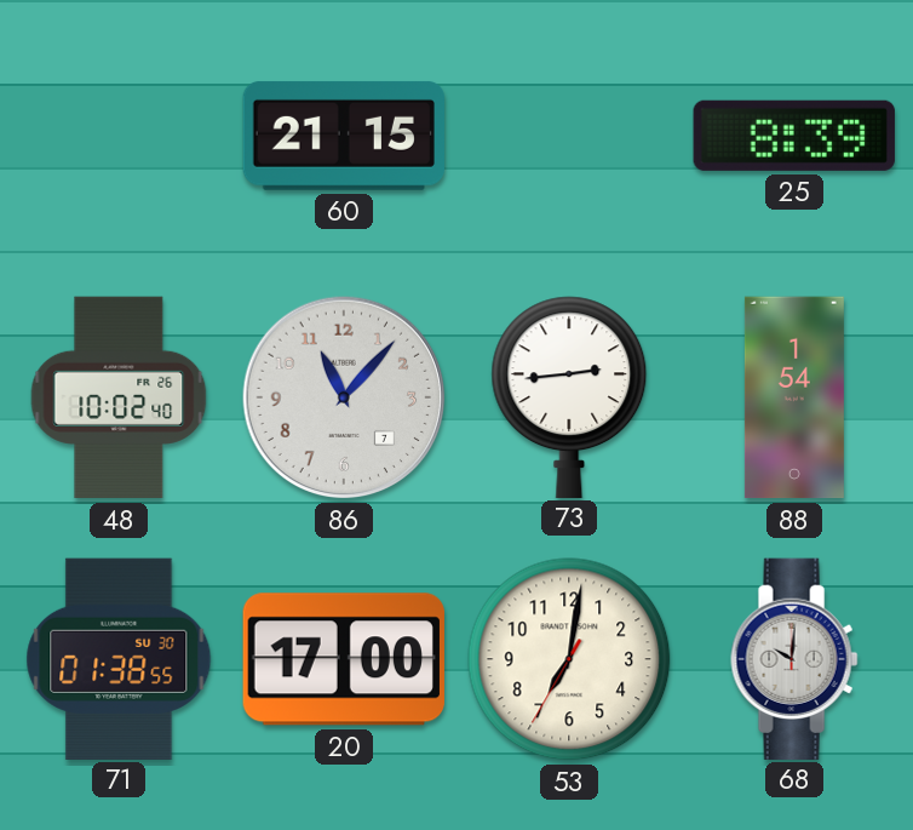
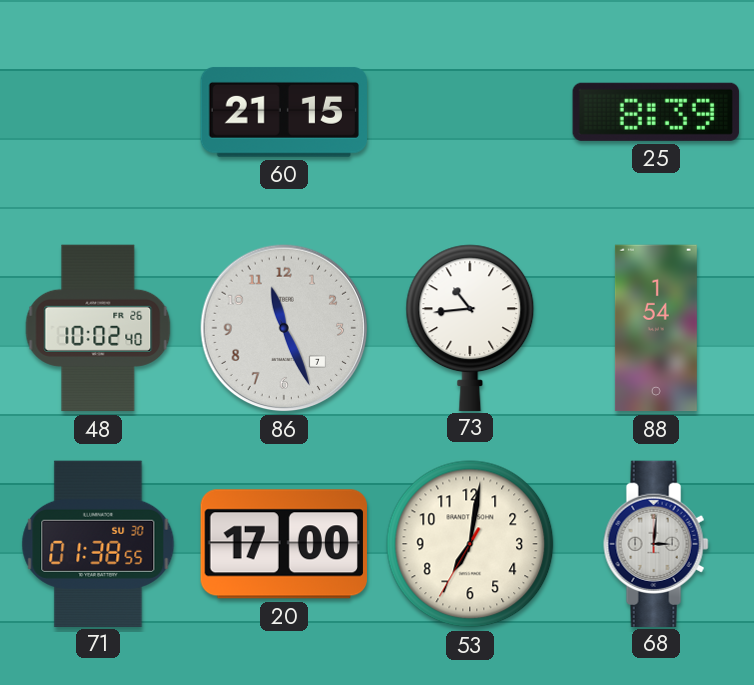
86: 11:07 -> 11:26
73: 2:44 -> 10:44
68: 10:01 -> 3:01
